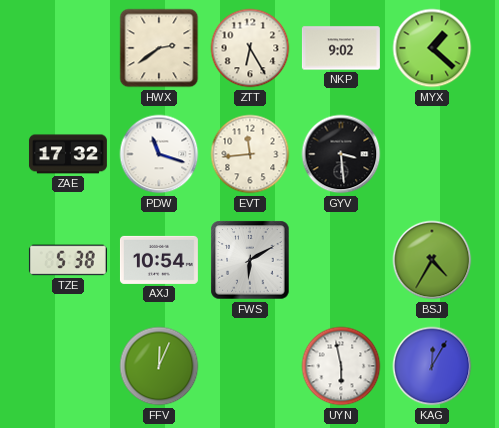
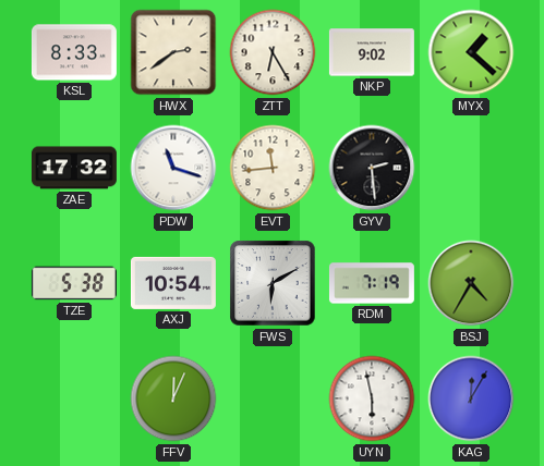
KSL: none -> 8:33
GYV: 3:29 -> 2:29
RDM: none -> 7:19
